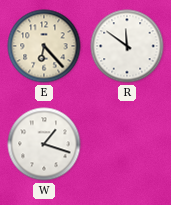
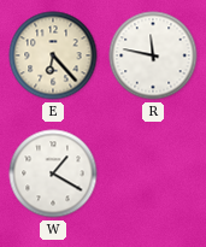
R: 11:51 -> 11:47
W: 1:18 -> 1:20
